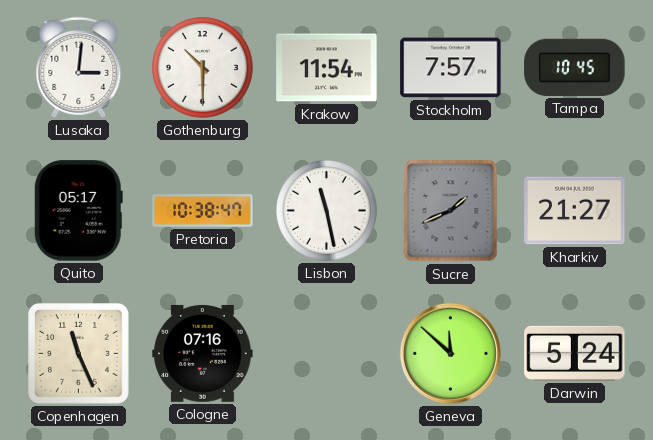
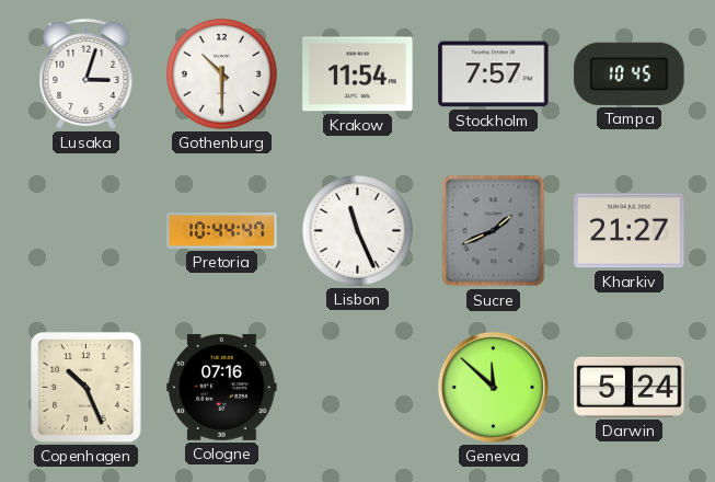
Lusaka: 3:01 -> 3:03
Quito: 05:17 -> none
Pretoria: 10:38 -> 10:44
Lisbon: 11:28 -> 11:26
Copenhagen: 11:26 -> 10:26
